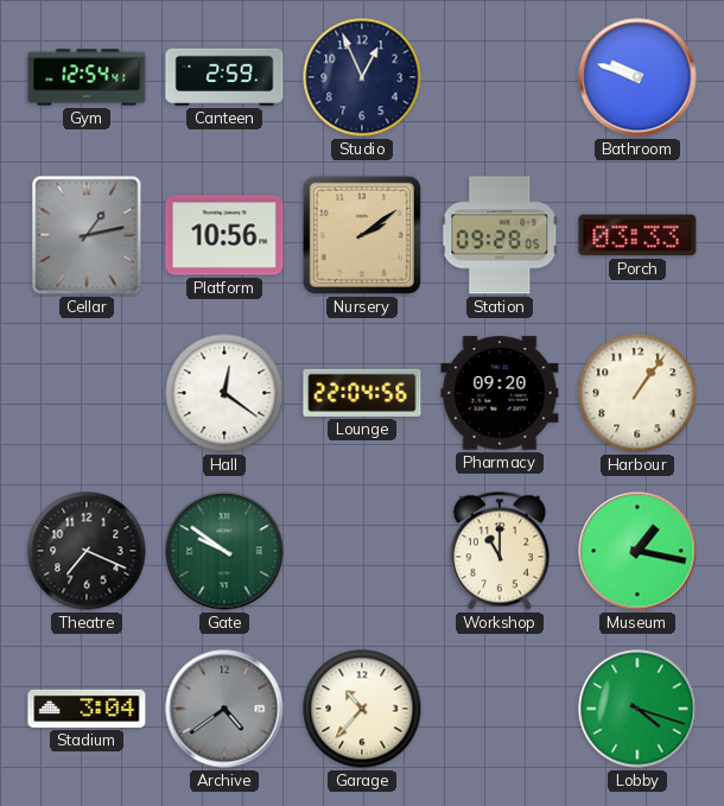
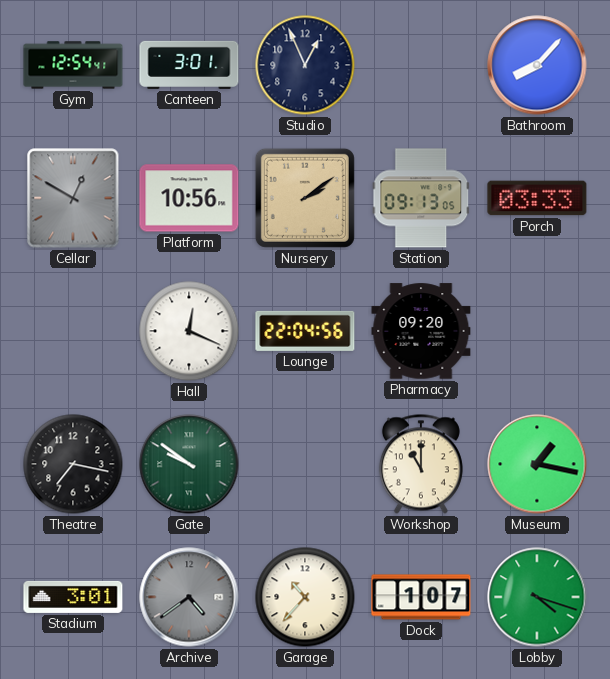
Canteen: 2:59 -> 3:01
Bathroom: 9:48 -> 8:07
Cellar: 1:13 -> 12:50
Station: 09:28 -> 09:13
Hall: 12:21 -> 12:19
Harbour: 1:06 -> none
Theatre: 7:19 -> 7:17
Stadium: 3:04 -> 3:01
Dock: none -> 1:07
